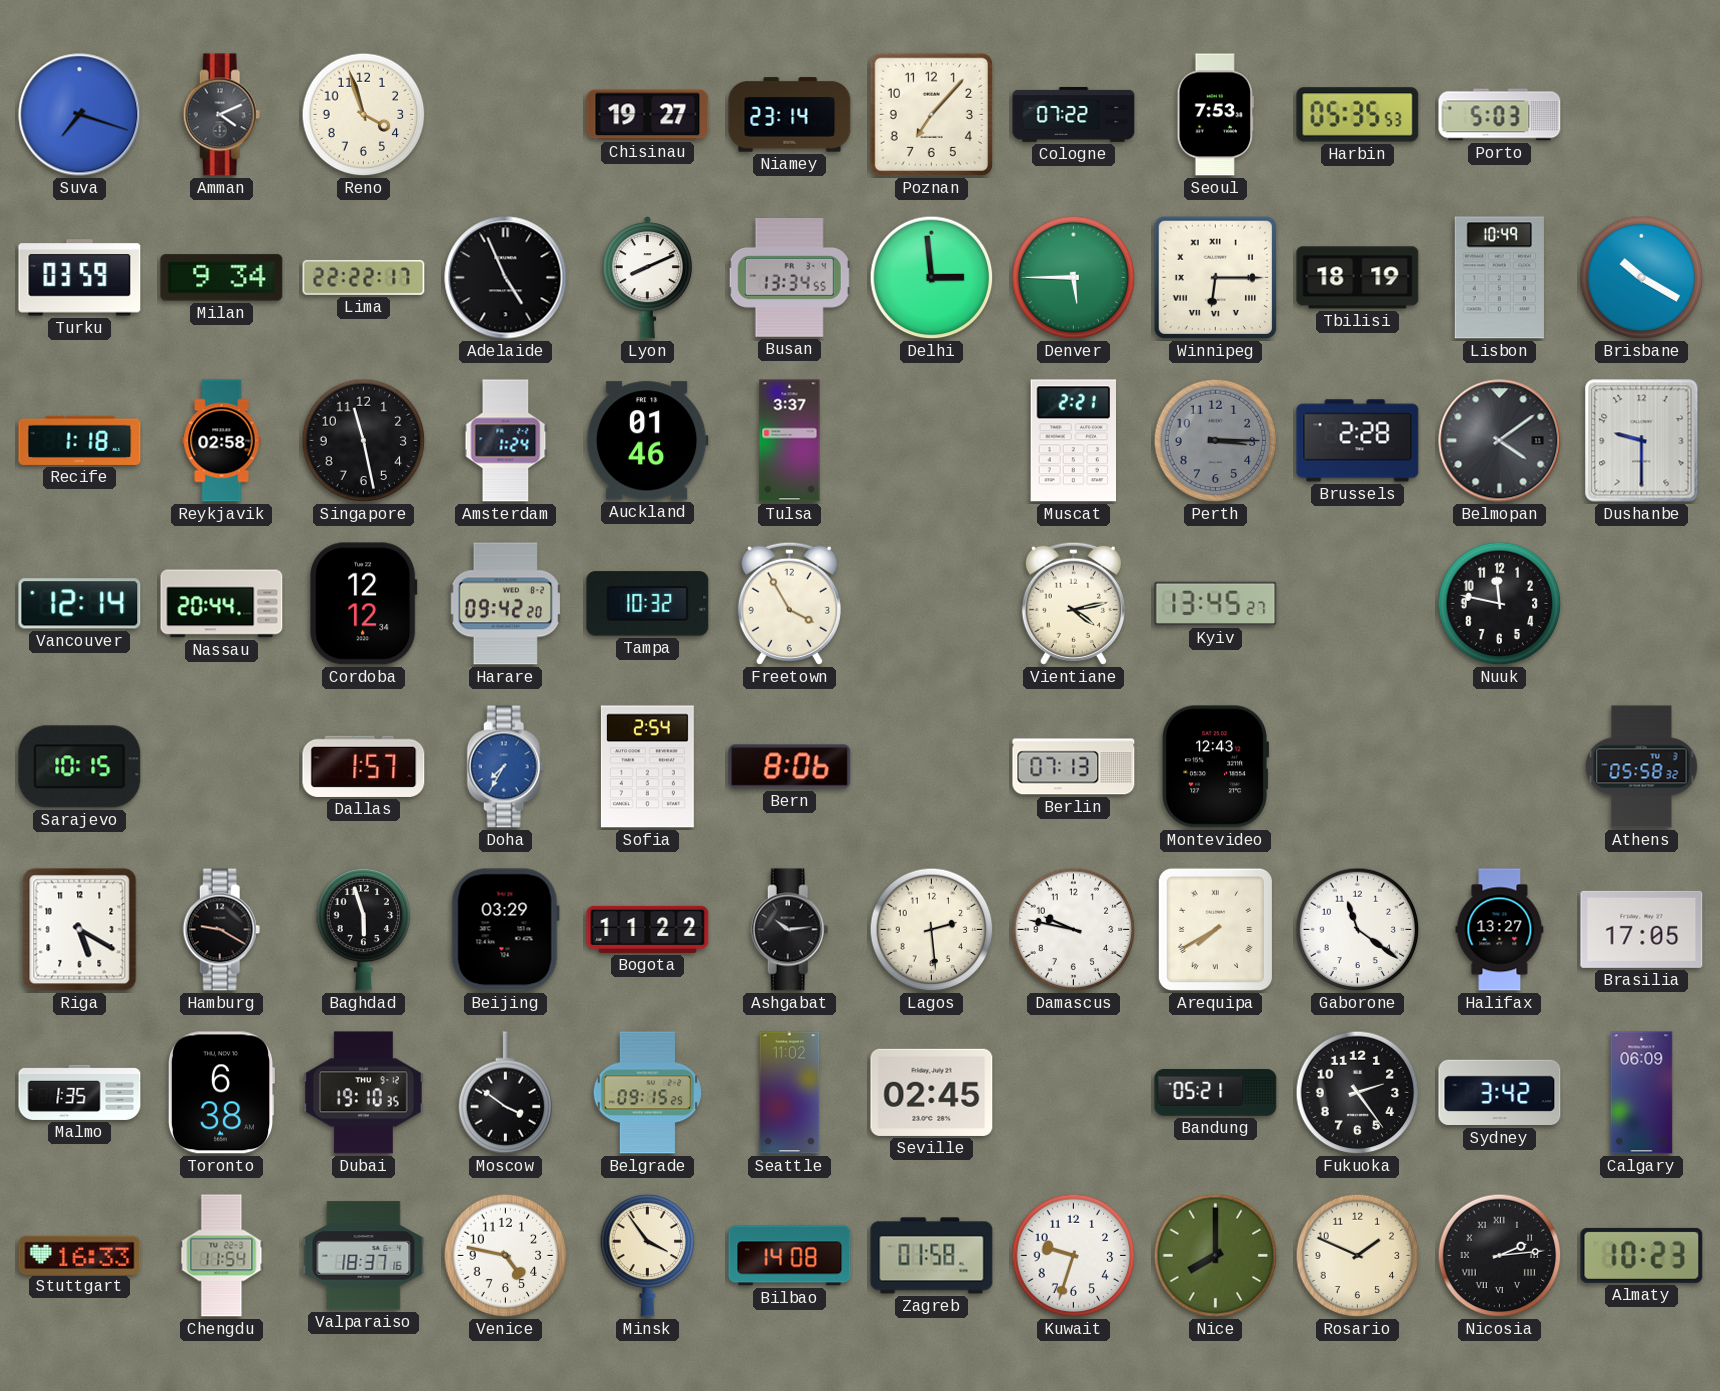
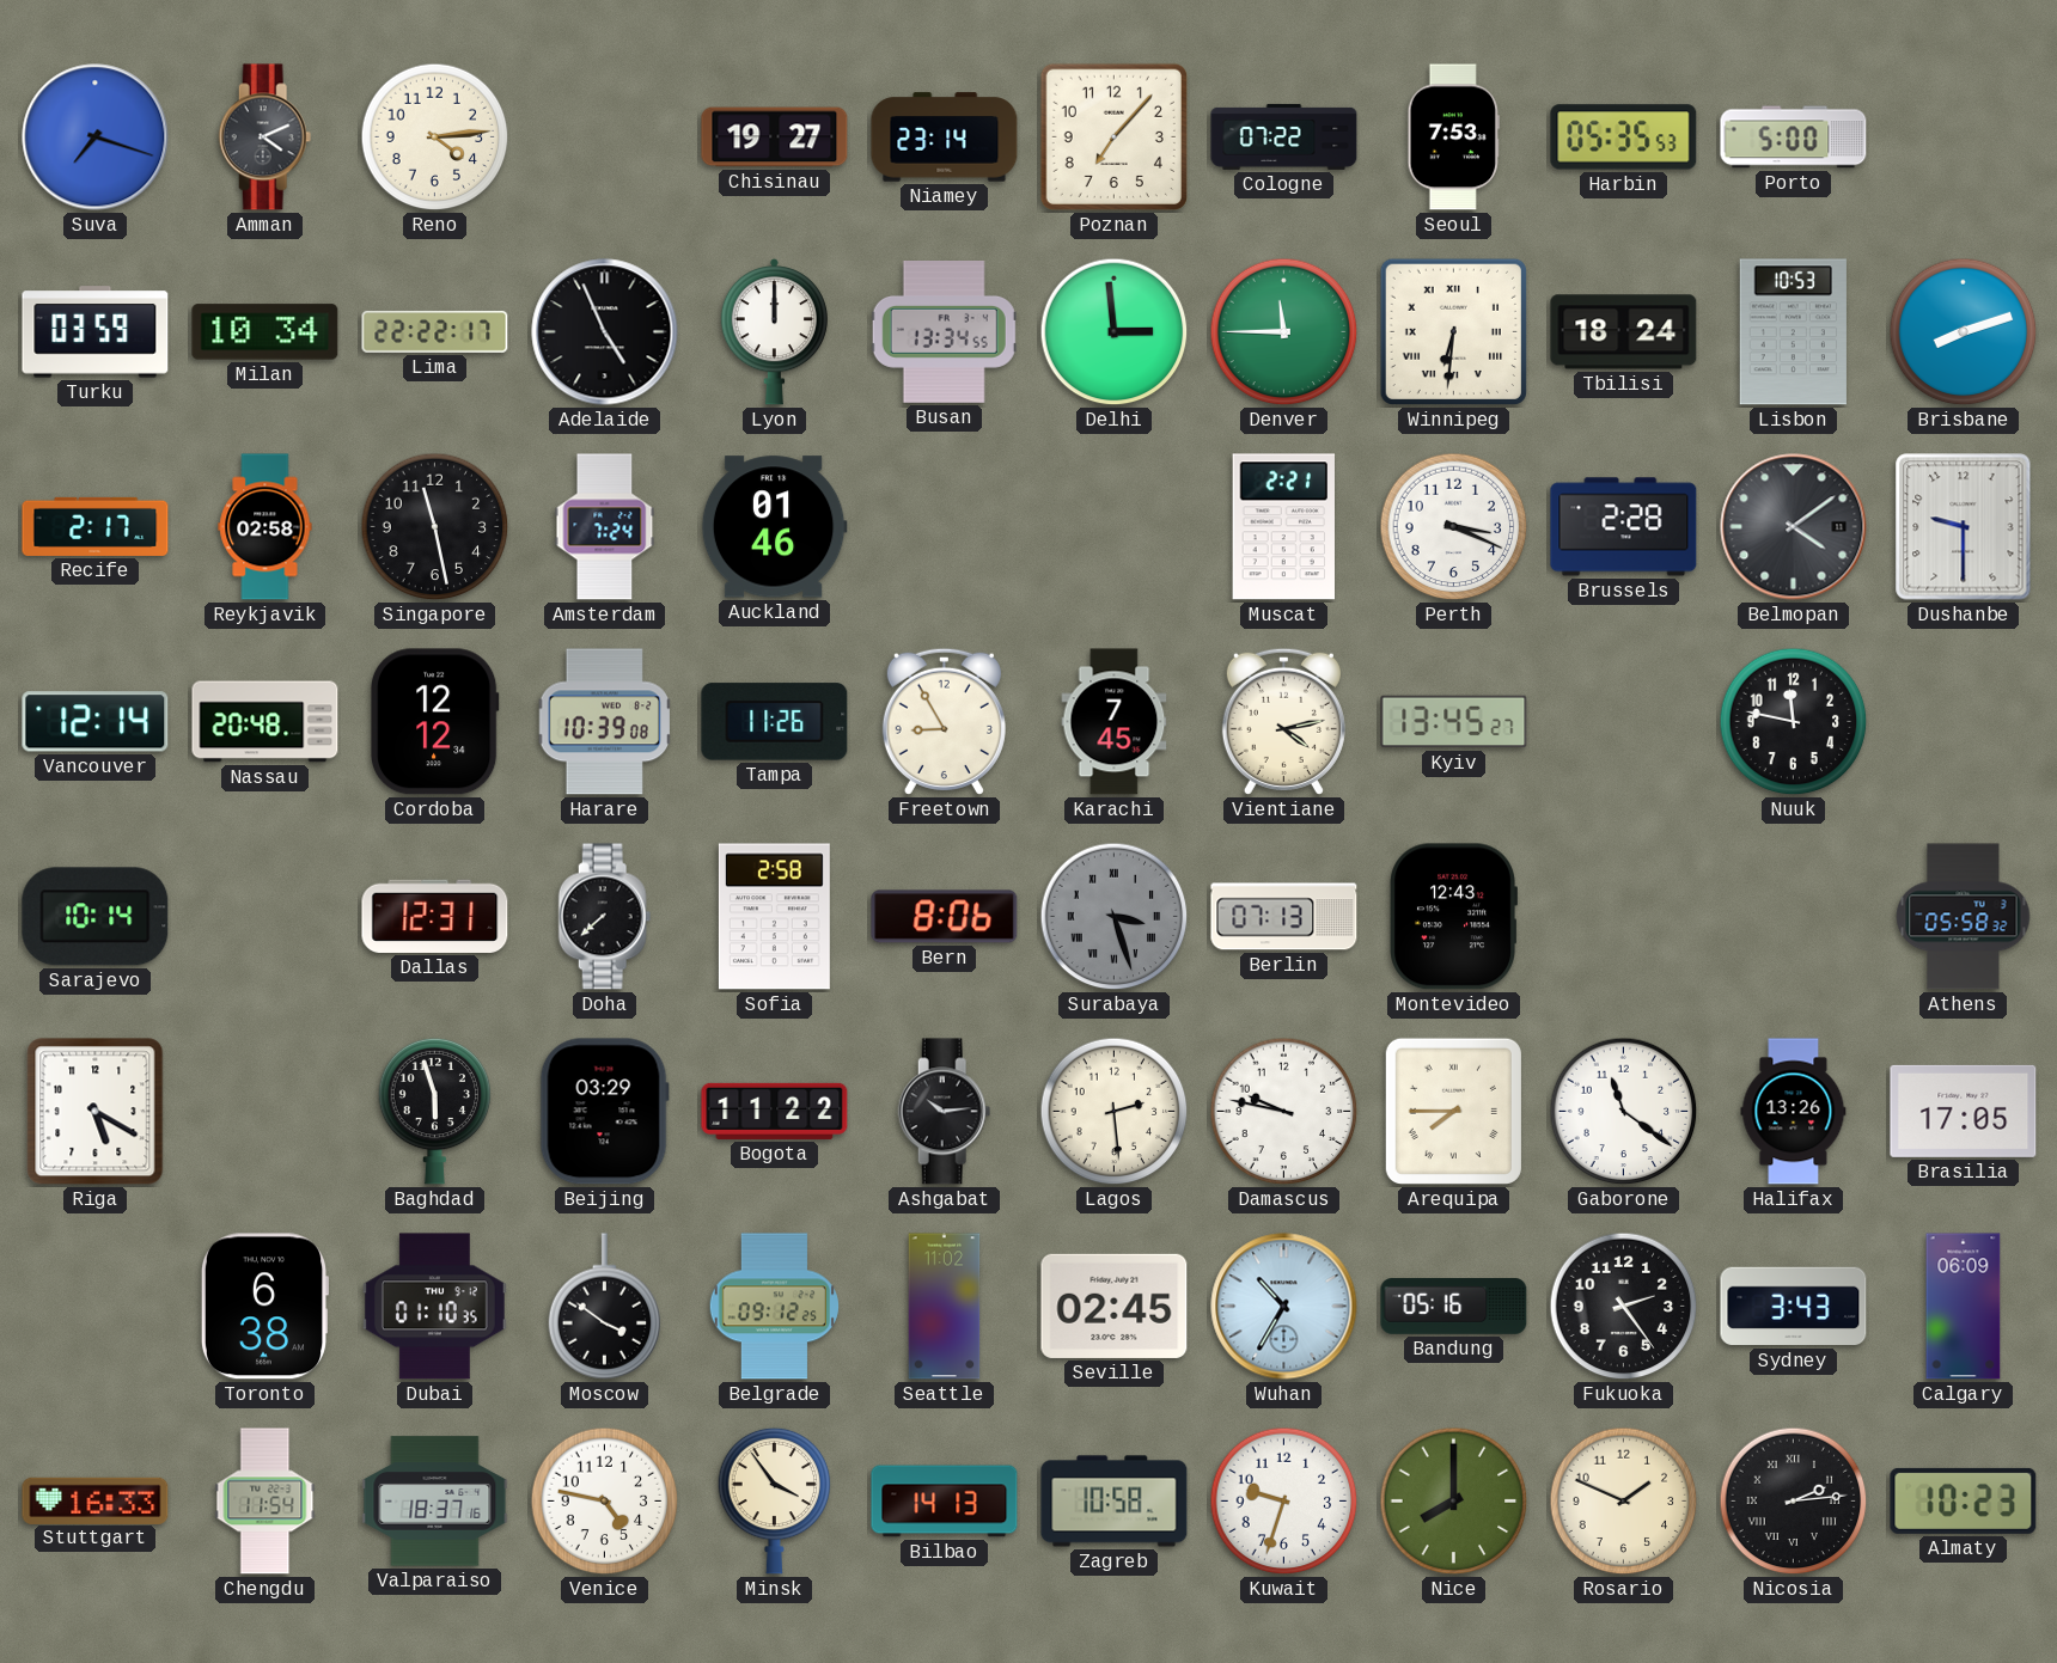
Reno: 3:57 -> 4:14
Porto: 5:03 -> 5:00
Milan: 9:34 -> 10:34
Lyon: 8:11 -> 12:00
Denver: 5:45 -> 11:45
Winnipeg: 6:15 -> 6:31
Tbilisi: 18:19 -> 18:24
Lisbon: 10:49 -> 10:53
Brisbane: 10:20 -> 8:12
Recife: 1:18 -> 2:17
Amsterdam: 1:24 -> 7:24
Tulsa: 3:37 -> none
Perth: 3:15 -> 3:19
Perth dial: grey -> white
Nassau: 20:44 -> 20:48
Harare: 09:42 -> 10:39
Tampa: 10:32 -> 11:26
Freetown: 3:55 -> 8:55
Karachi: none -> 7:45
Sarajevo: 10:15 -> 10:14
Dallas: 1:57 -> 12:31
Doha: 7:35 -> 7:38
Doha dial: blue -> black
Sofia: 2:54 -> 2:58
Surabaya: none -> 3:27
Hamburg: 9:20 -> none
Arequipa: 7:40 -> 7:45
Halifax: 13:27 -> 13:26
Malmo: 1:35 -> none
Dubai: 19:10 -> 01:10
Belgrade: 09:15 -> 09:12
Wuhan: none -> 10:35
Bandung: 05:21 -> 05:16
Sydney: 3:42 -> 3:43
Bilbao: 14:08 -> 14:13
Zagreb: 01:58 -> 10:58
